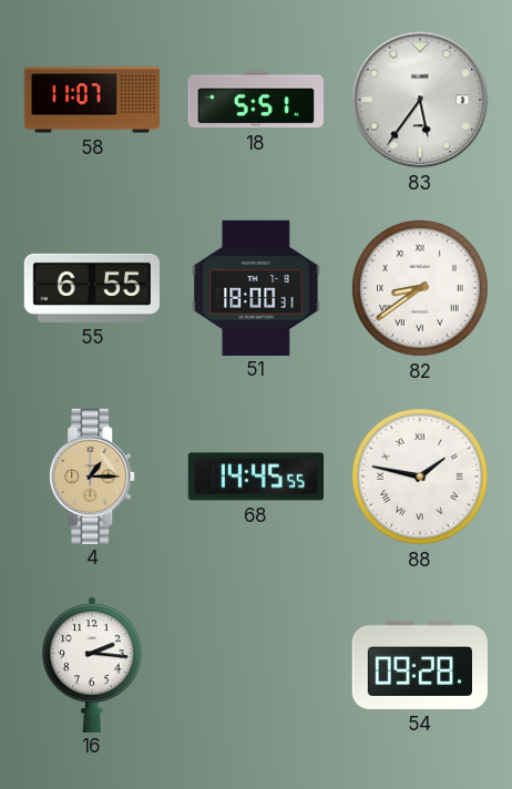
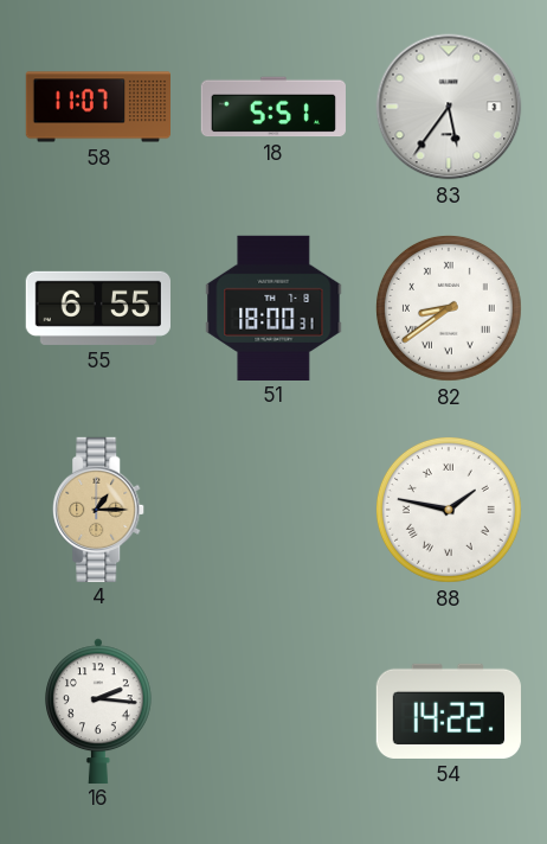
68: 14:45 -> none
54: 09:28 -> 14:22
